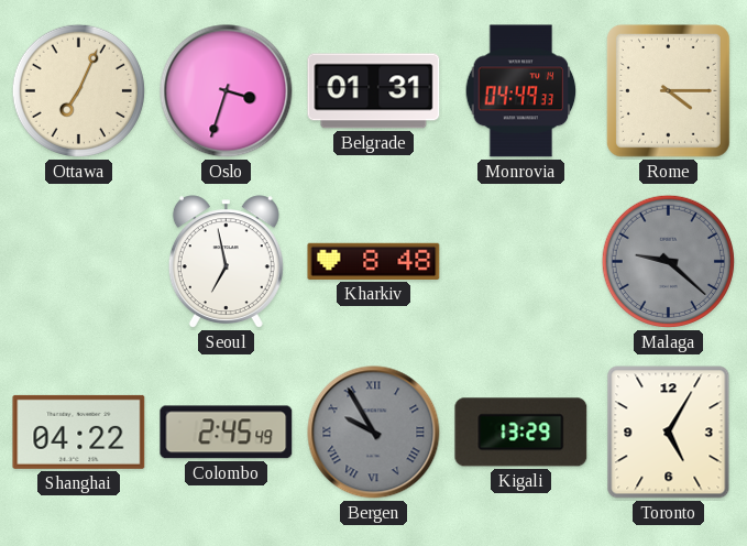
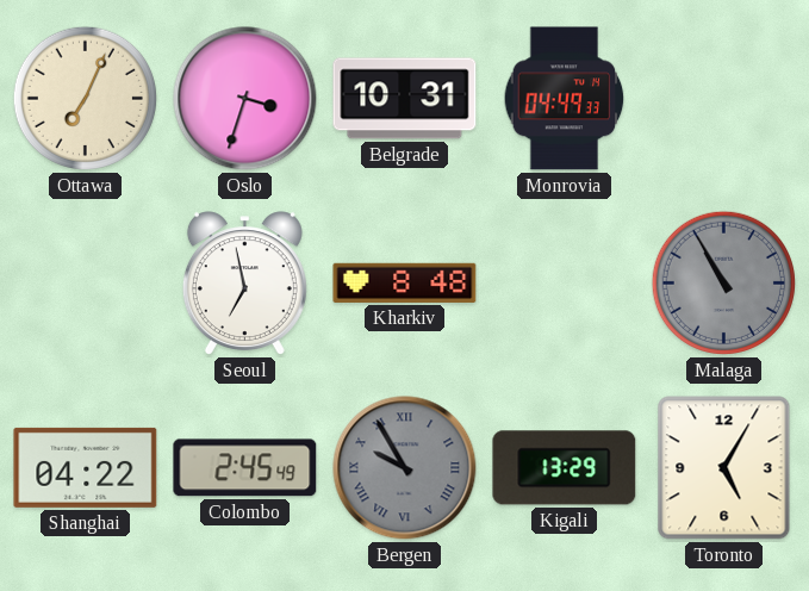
Belgrade: 01:31 -> 10:31
Rome: 4:15 -> none
Malaga: 9:22 -> 10:55
